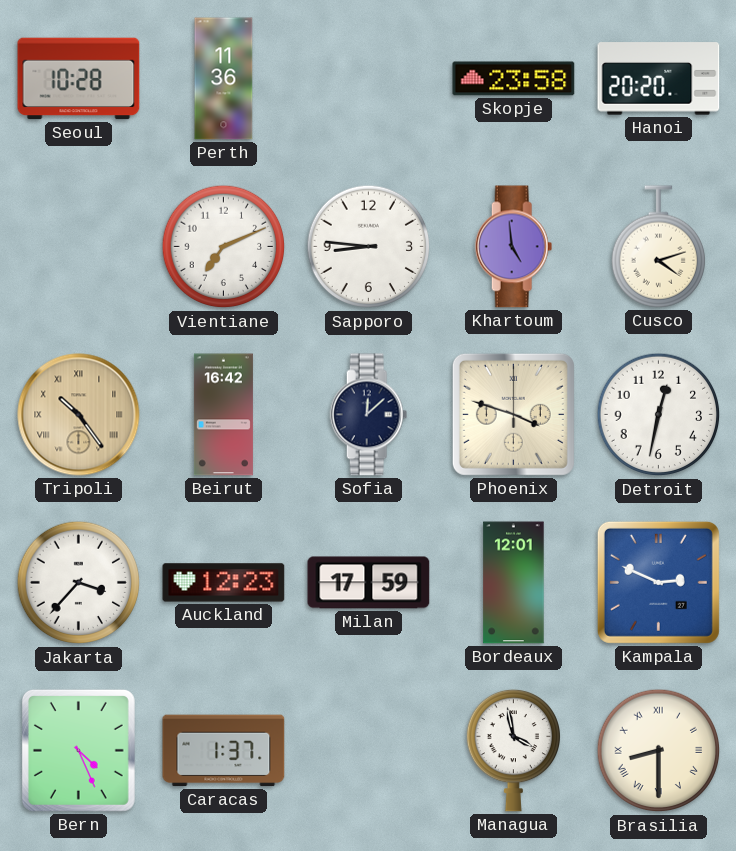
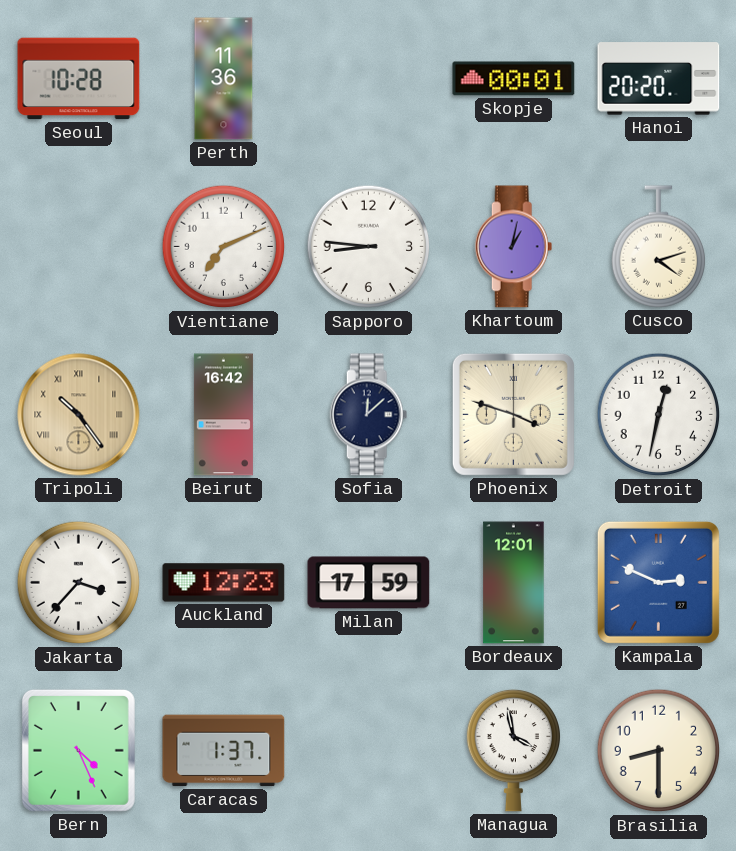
Skopje: 23:58 -> 00:01
Khartoum: 4:59 -> 1:02
Brasilia numerals: Roman -> Arabic
